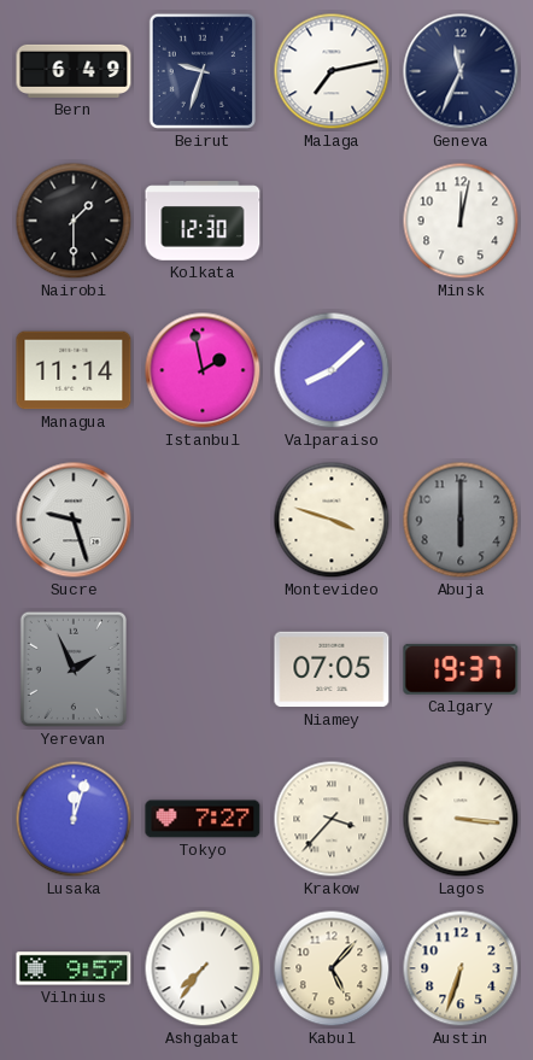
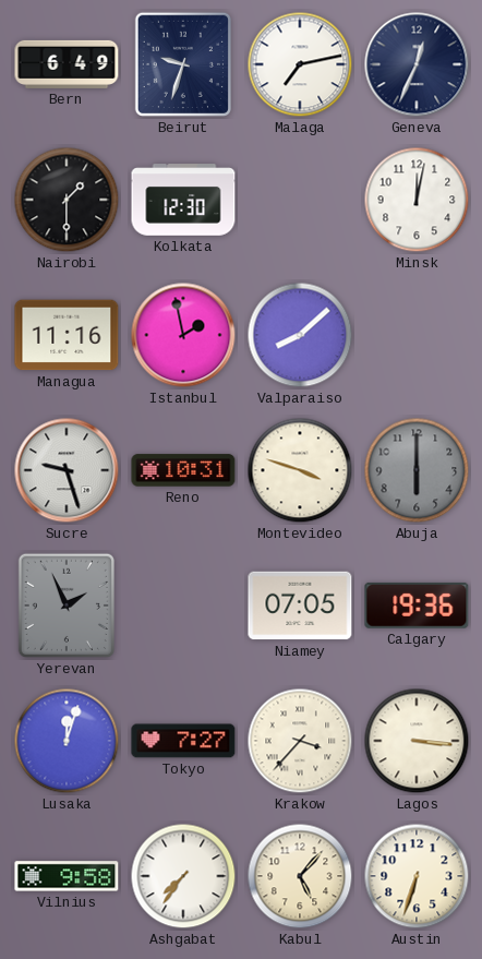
Geneva: 11:34 -> 12:34
Managua: 11:14 -> 11:16
Reno: none -> 10:31
Calgary: 19:37 -> 19:36
Vilnius: 9:57 -> 9:58
